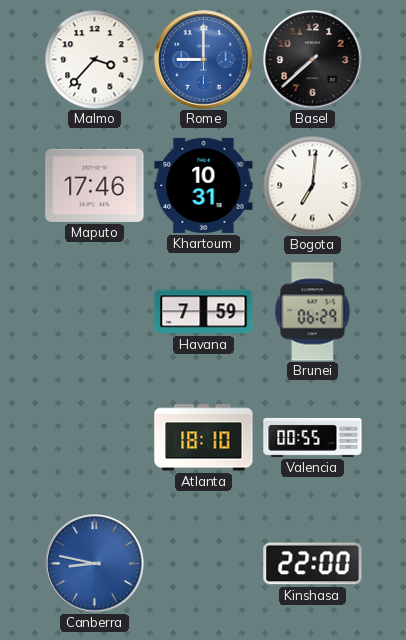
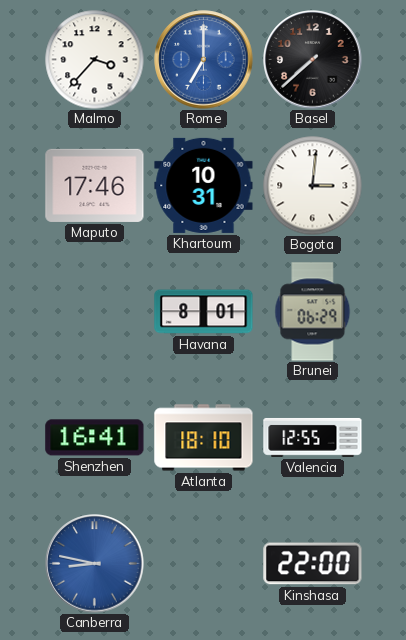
Rome: 9:00 -> 7:00
Bogota: 7:01 -> 3:01
Havana: 7:59 -> 8:01
Shenzhen: none -> 16:41
Valencia: 00:55 -> 12:55
